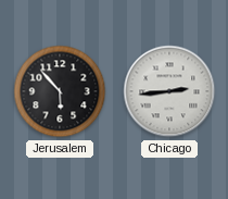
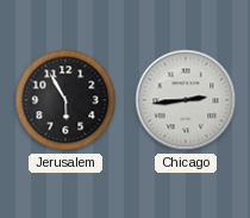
Jerusalem: 5:53 -> 5:55
